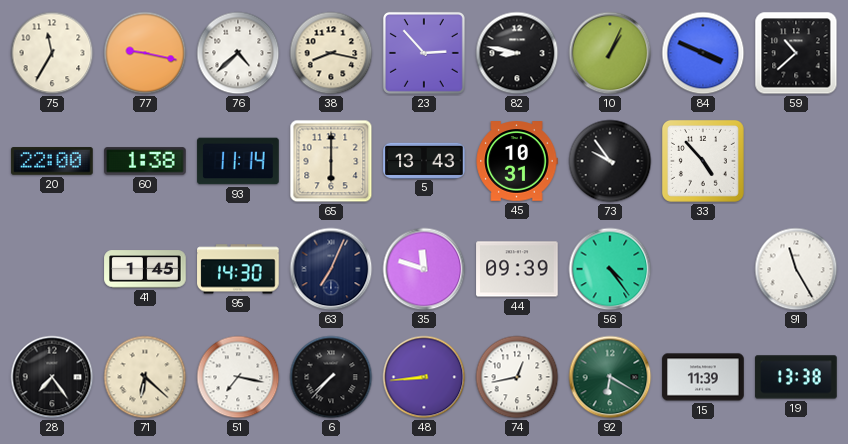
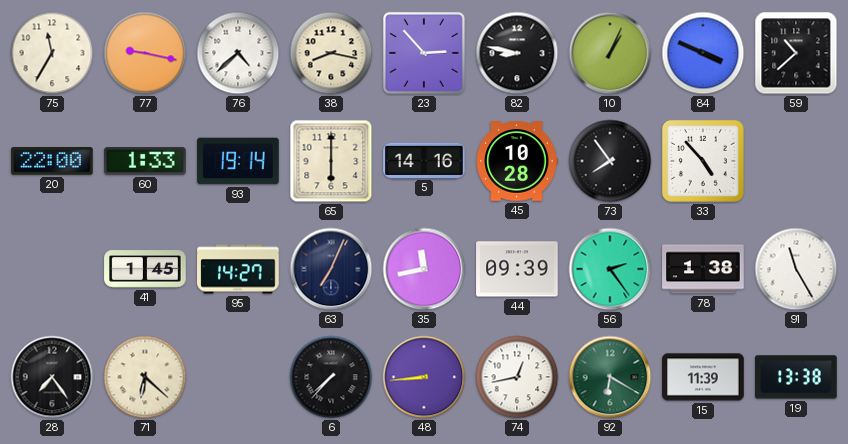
60: 1:38 -> 1:33
93: 11:14 -> 19:14
5: 13:43 -> 14:16
45: 10:31 -> 10:28
73: 9:54 -> 7:54
95: 14:30 -> 14:27
35: 11:48 -> 11:43
56: 4:24 -> 2:24
78: none -> 1:38
51: 7:17 -> none
